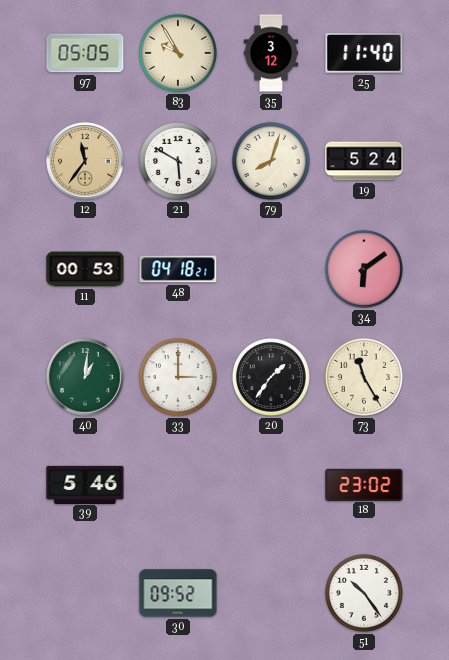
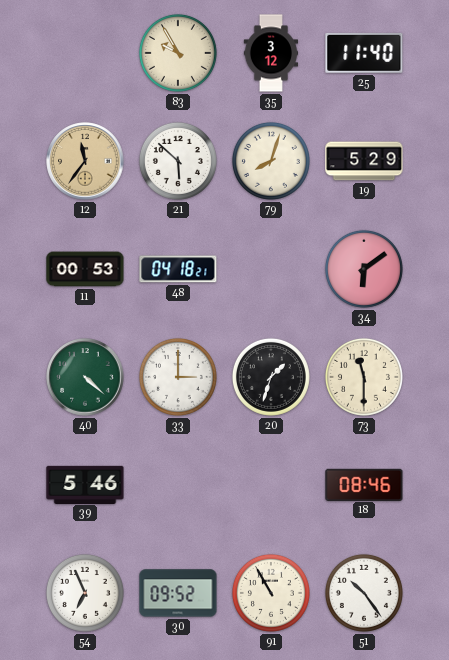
97: 05:05 -> none
21: 5:50 -> 5:52
19: 5:24 -> 5:29
40: 1:01 -> 4:22
20: 1:36 -> 1:33
73: 11:25 -> 11:30
18: 23:02 -> 08:46
54: none -> 6:56
91: none -> 10:55
